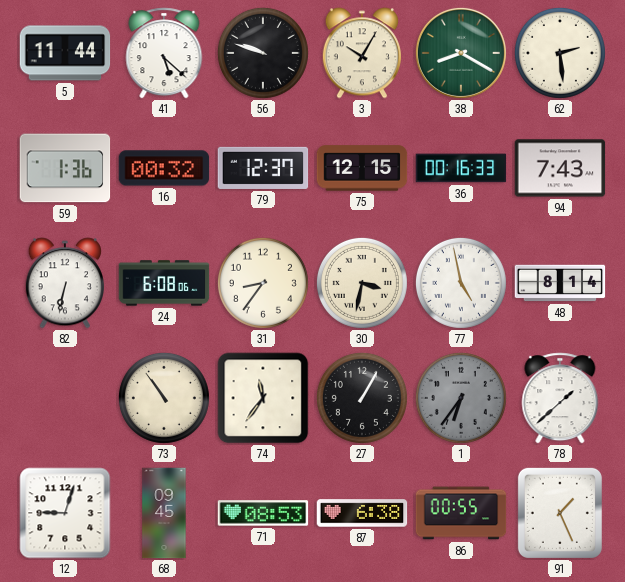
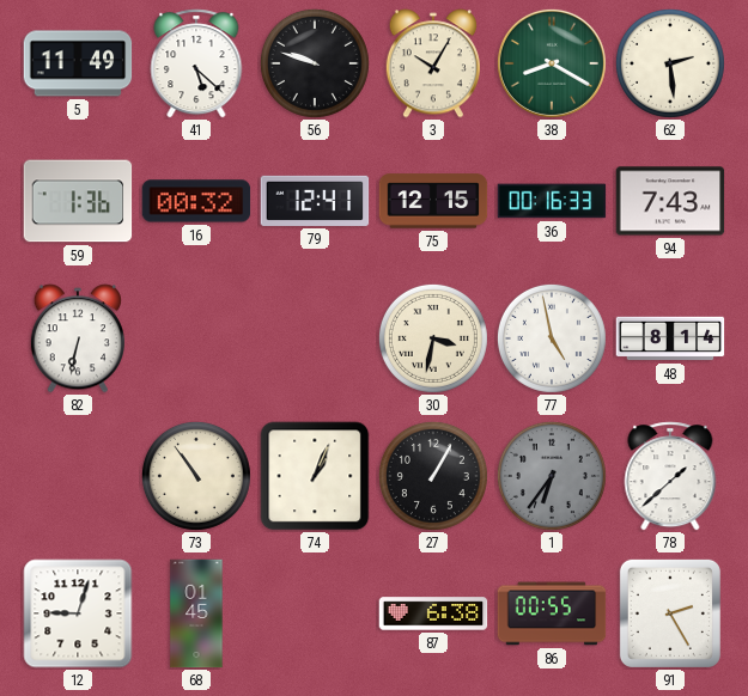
5: 11:44 -> 11:49
79: 12:37 -> 12:41
24: 6:08 -> none
31: 8:36 -> none
74: 11:36 -> 1:04
68: 09:45 -> 01:45
71: 08:53 -> none
91: 1:26 -> 2:25
